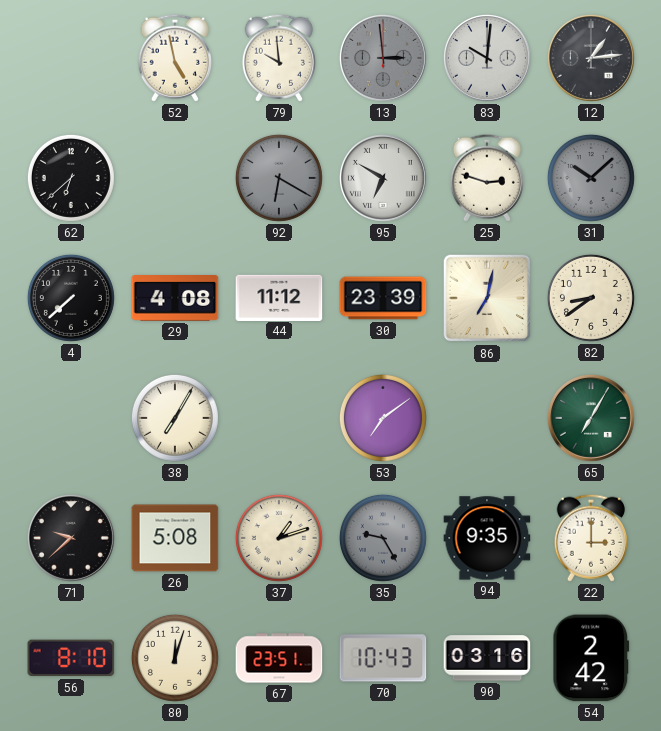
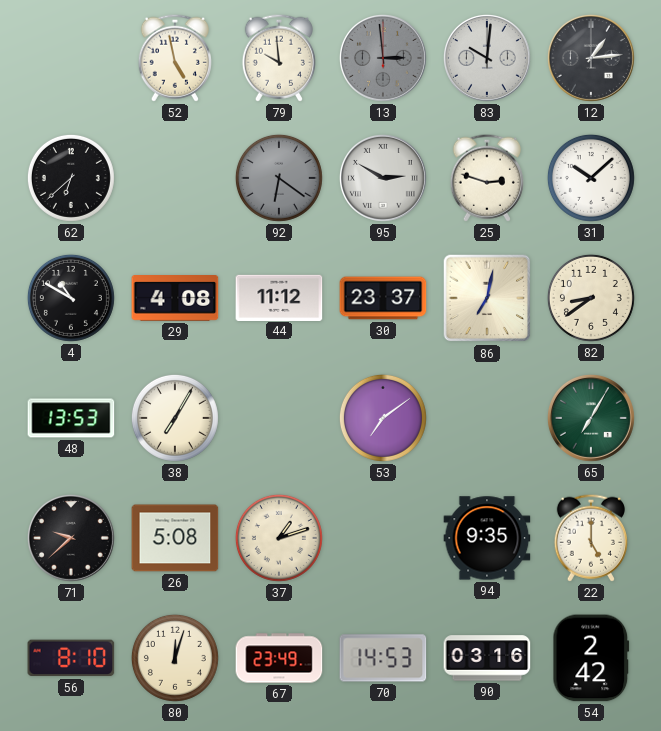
92: 6:20 -> 6:21
95: 6:50 -> 2:50
31 dial: grey -> white
4: 7:38 -> 10:50
30: 23:39 -> 23:37
48: none -> 13:53
35: 9:25 -> none
22: 3:00 -> 5:00
67: 23:51 -> 23:49
70: 10:43 -> 14:53
